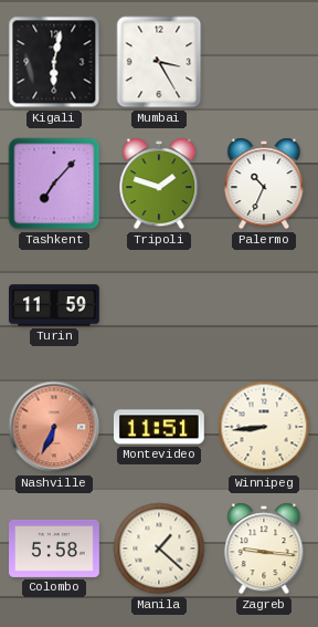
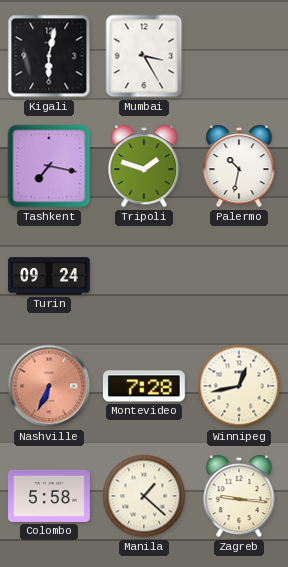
Tashkent: 7:07 -> 7:17
Palermo: 10:34 -> 10:32
Turin: 11:59 -> 09:24
Montevideo: 11:51 -> 7:28
Winnipeg: 8:44 -> 12:43
